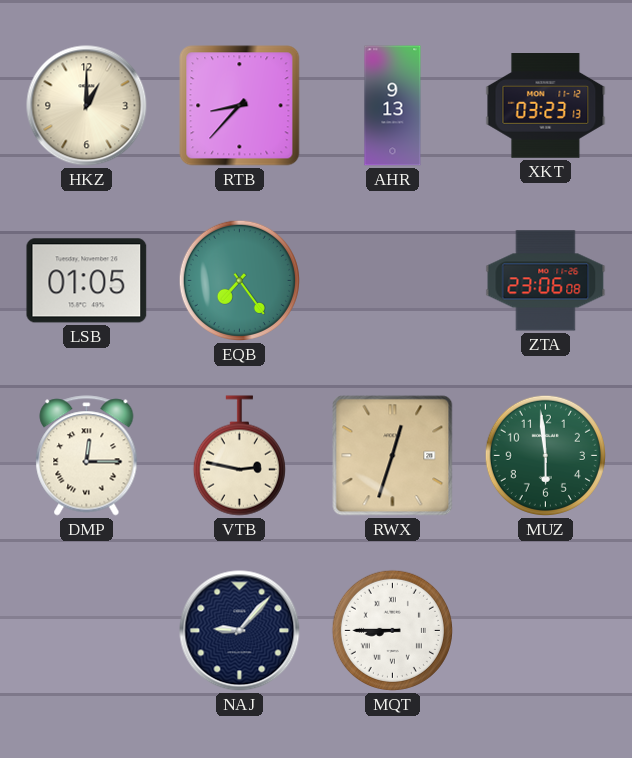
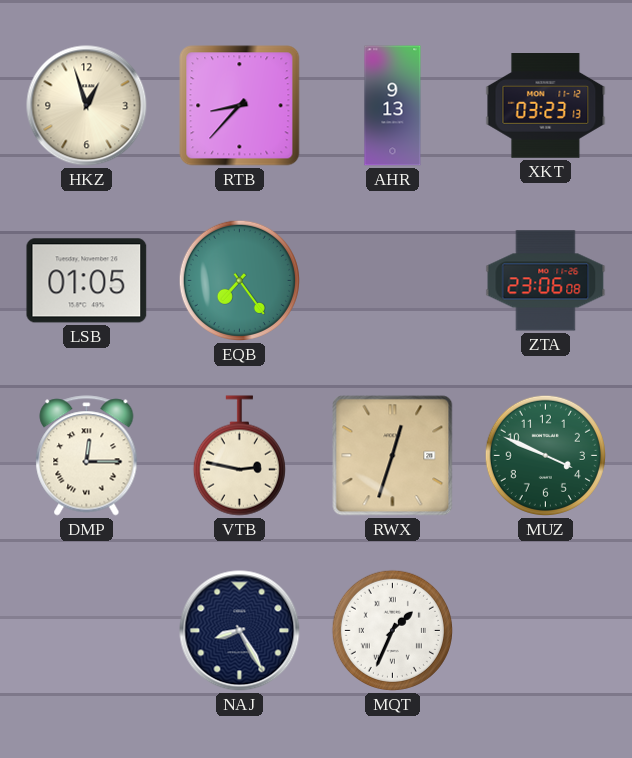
HKZ: 1:00 -> 12:57
MUZ: 5:59 -> 3:49
NAJ: 9:07 -> 8:25
MQT: 8:45 -> 1:34
